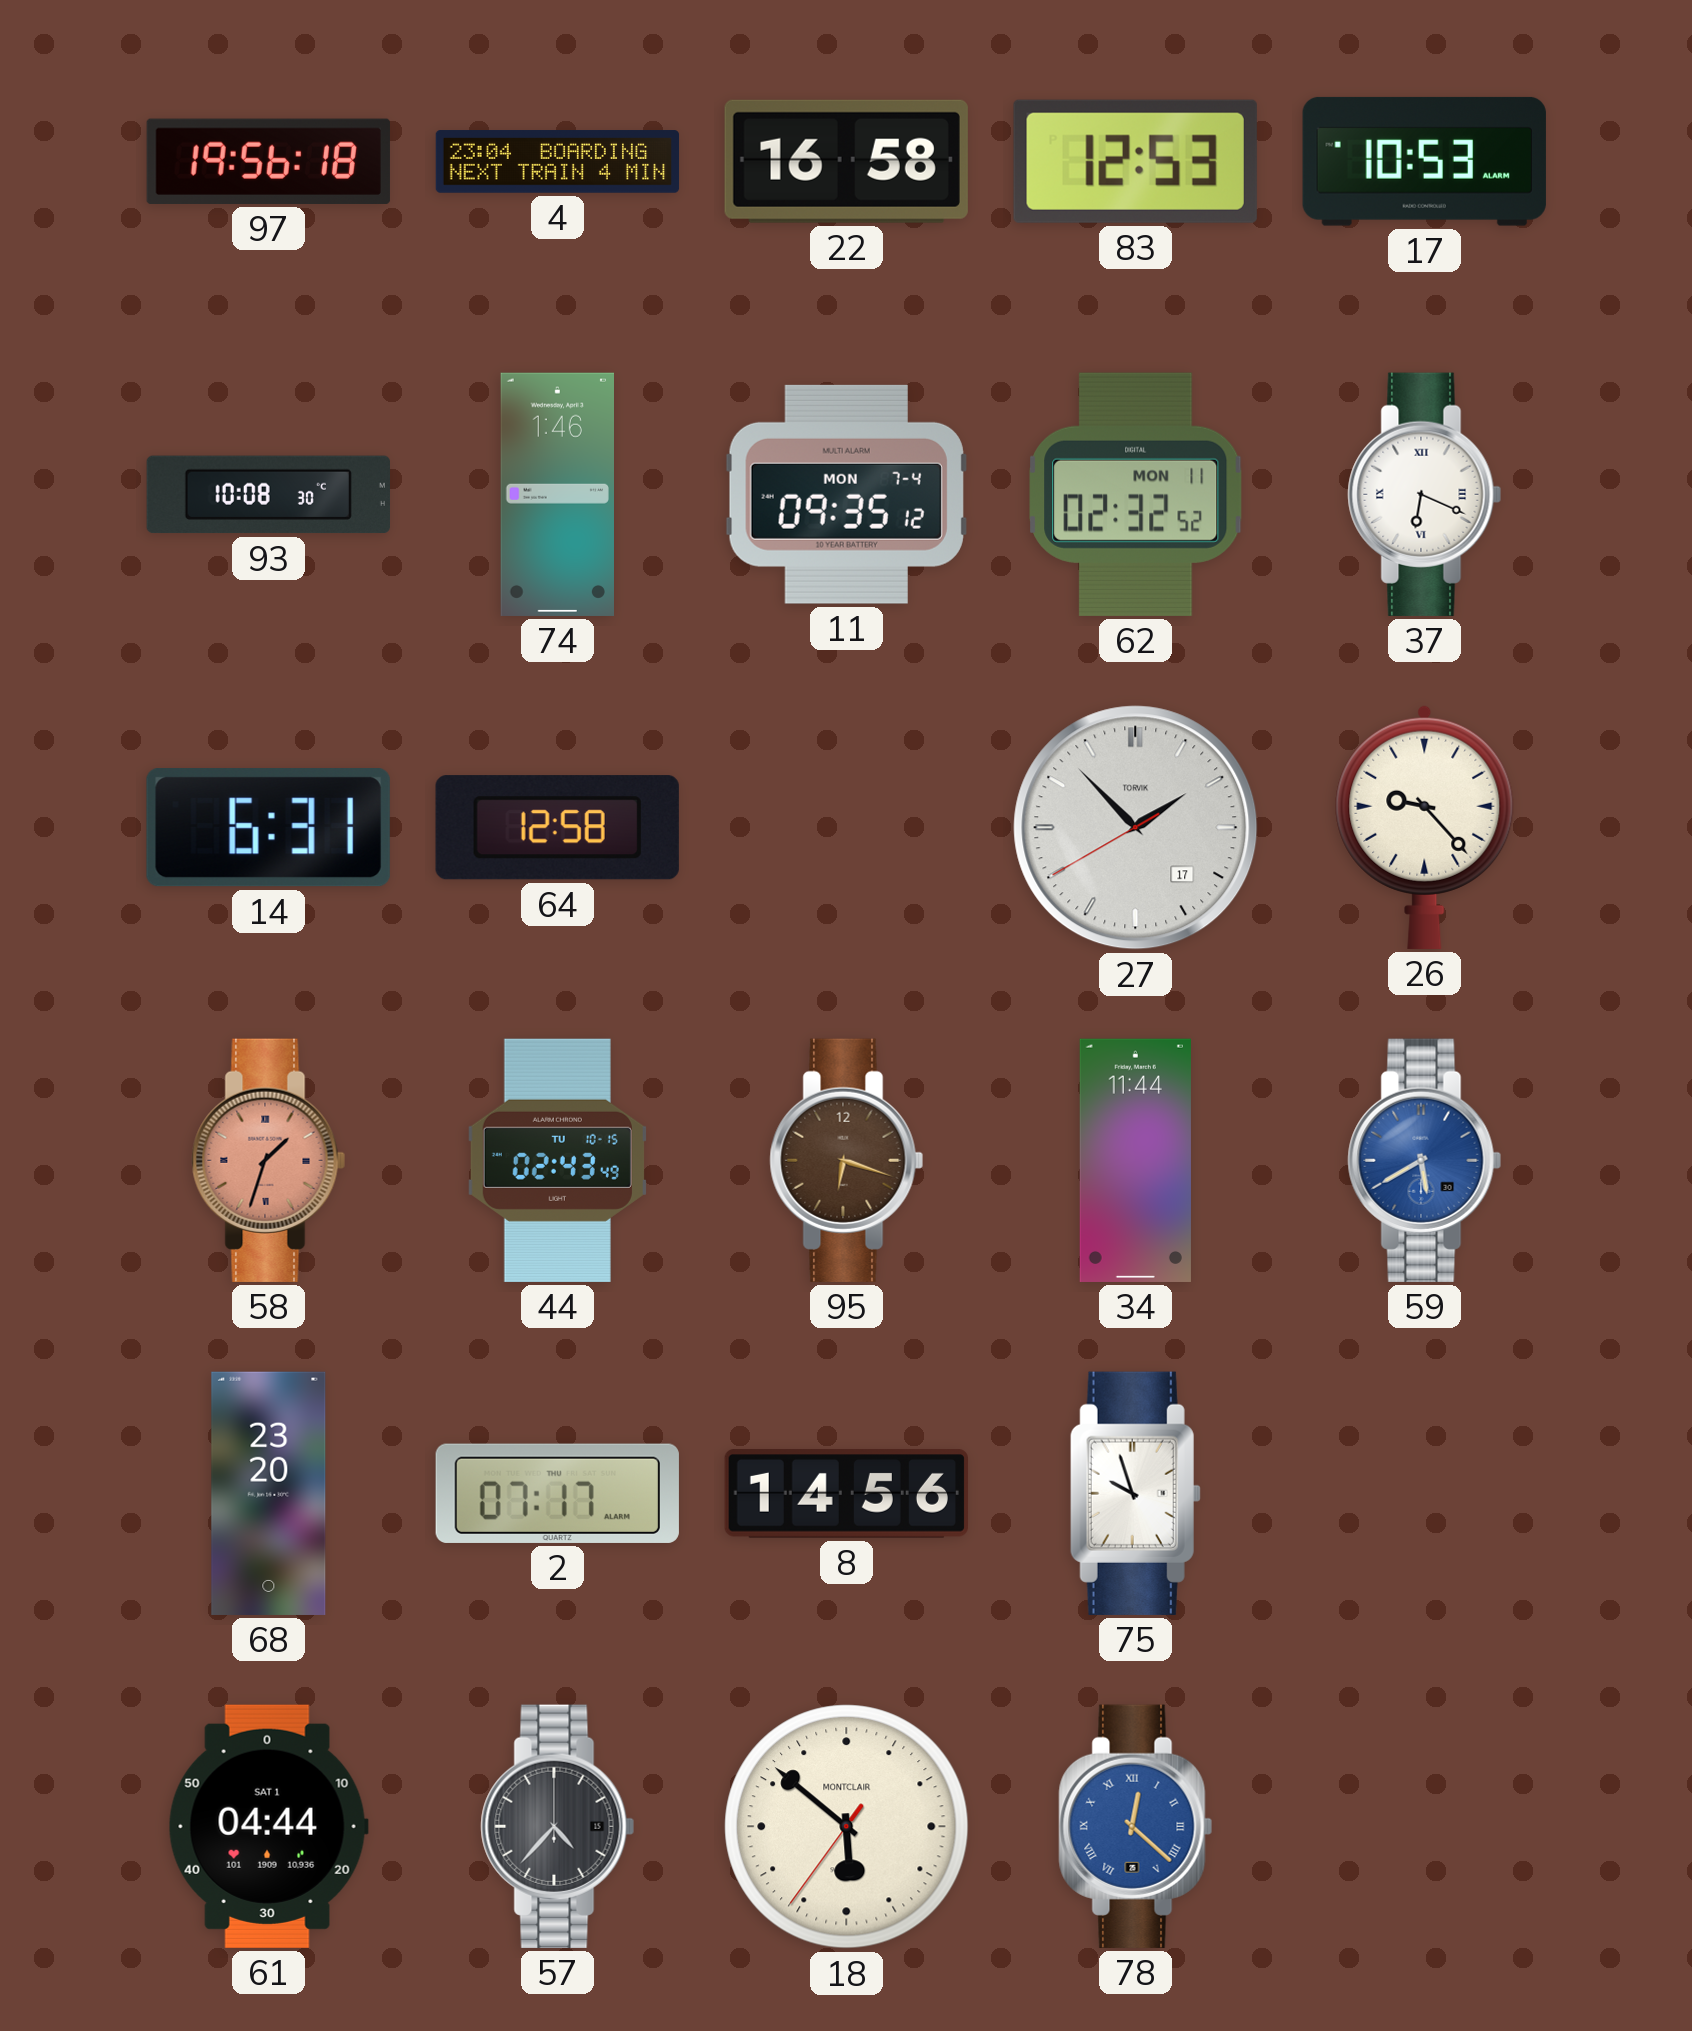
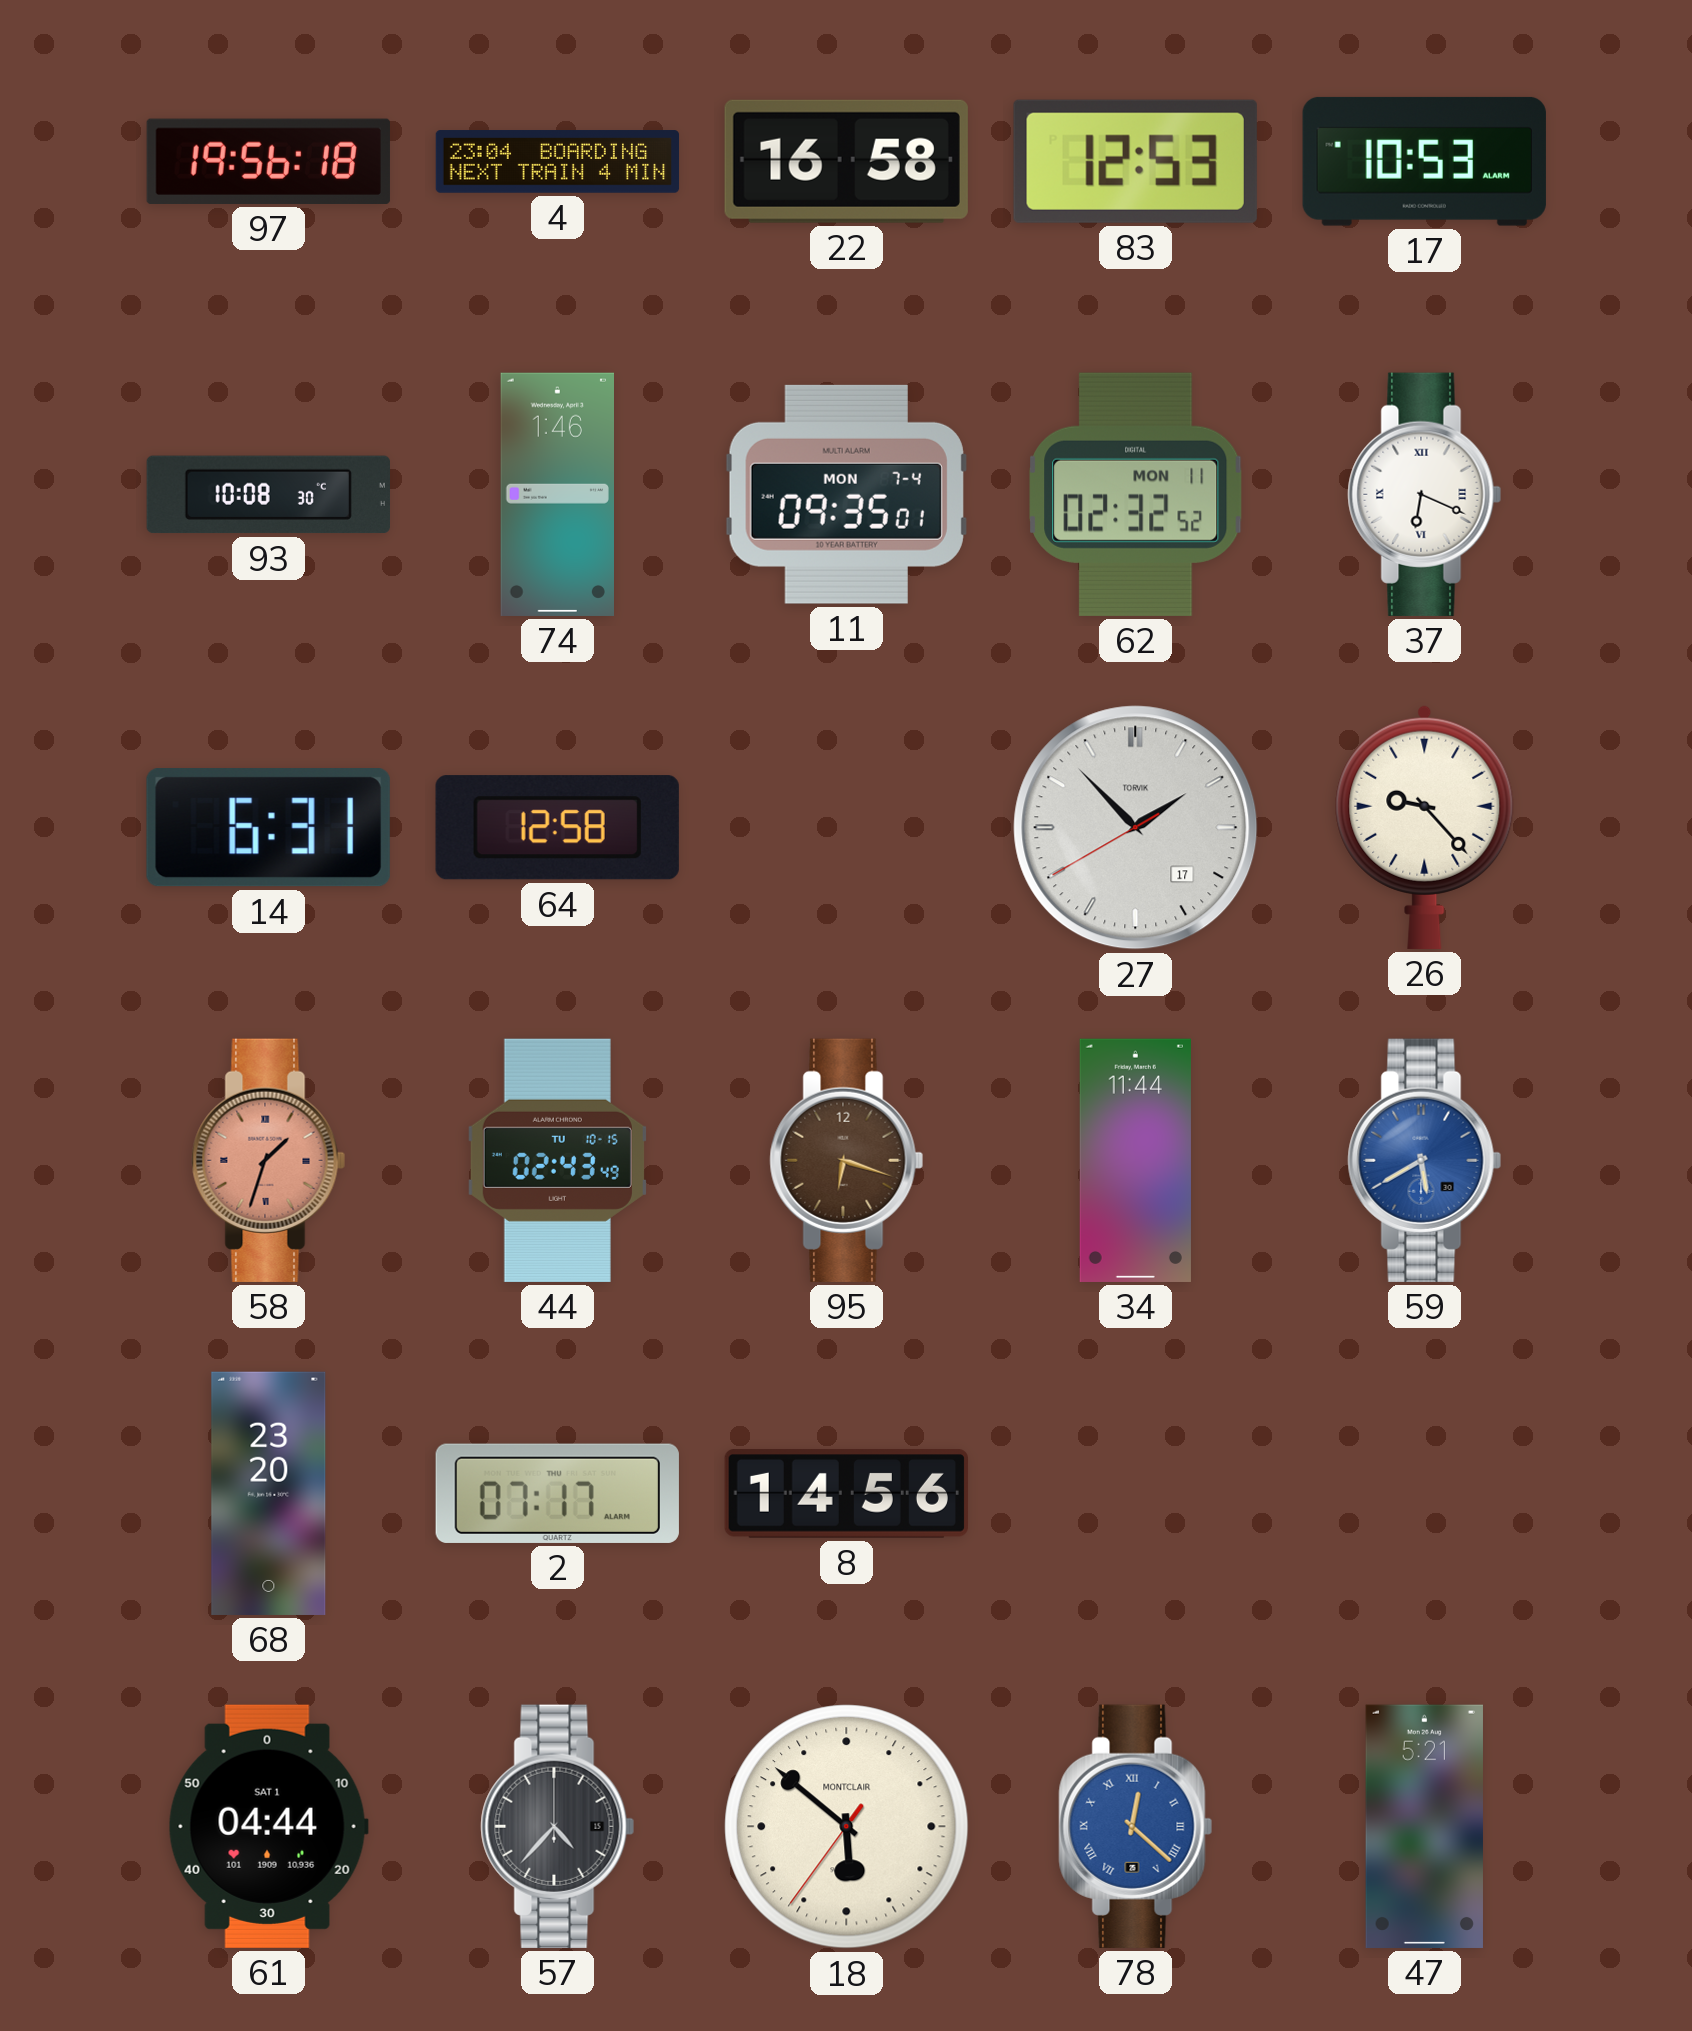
11: 09:35:12 -> 09:35:01
75: 9:57 -> none
47: none -> 5:21
